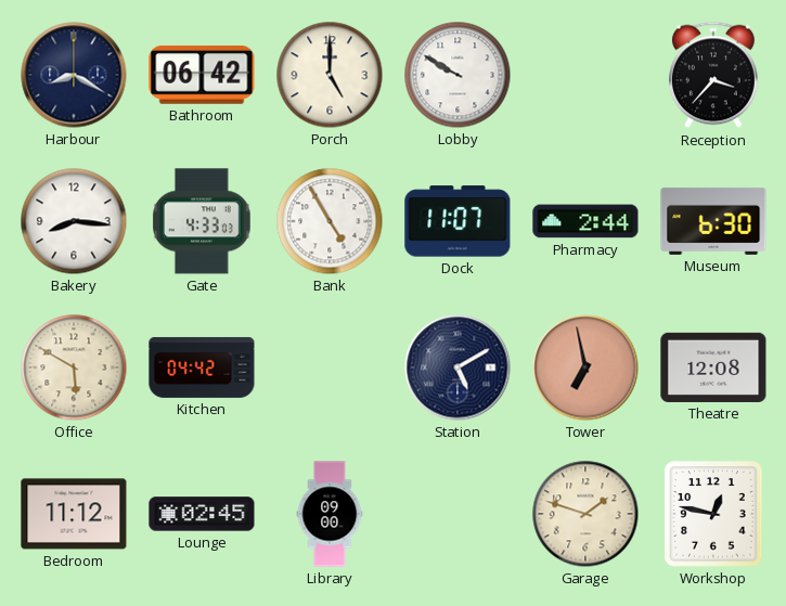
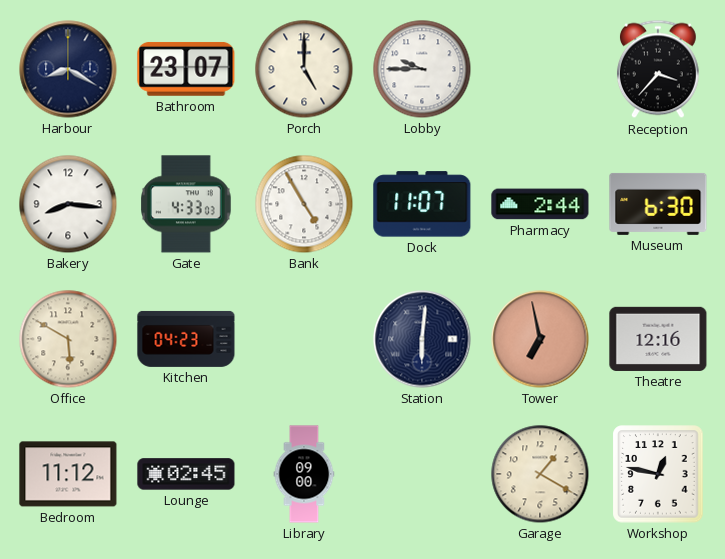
Bathroom: 06:42 -> 23:07
Lobby: 9:50 -> 9:45
Kitchen: 04:42 -> 04:23
Station: 5:10 -> 6:01
Theatre: 12:08 -> 12:16
Garage: 1:48 -> 1:20
